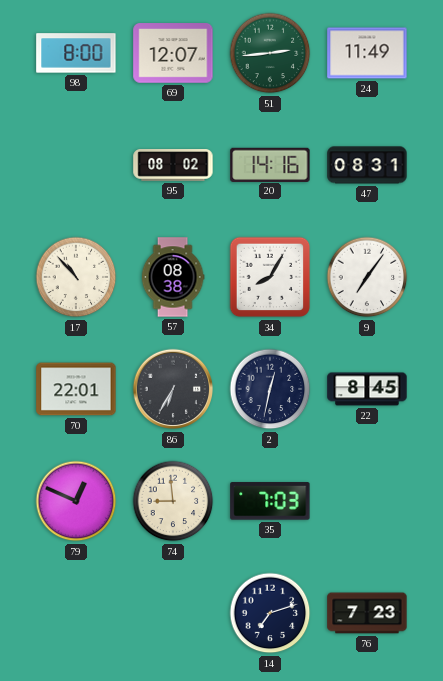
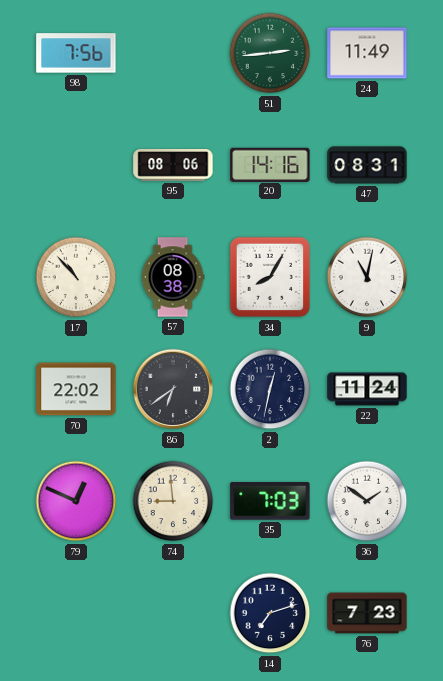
98: 8:00 -> 7:56
69: 12:07 -> none
95: 08:02 -> 08:06
9: 7:06 -> 11:02
70: 22:01 -> 22:02
86: 6:35 -> 6:39
22: 8:45 -> 11:24
36: none -> 1:51
